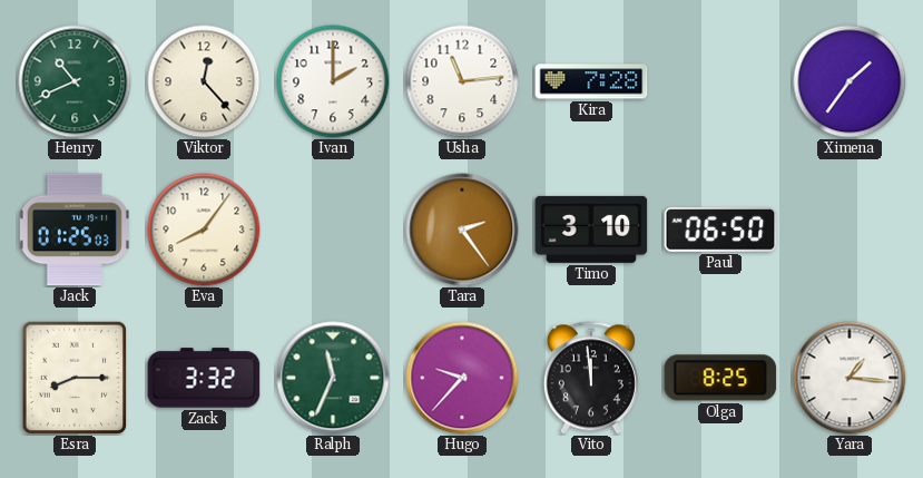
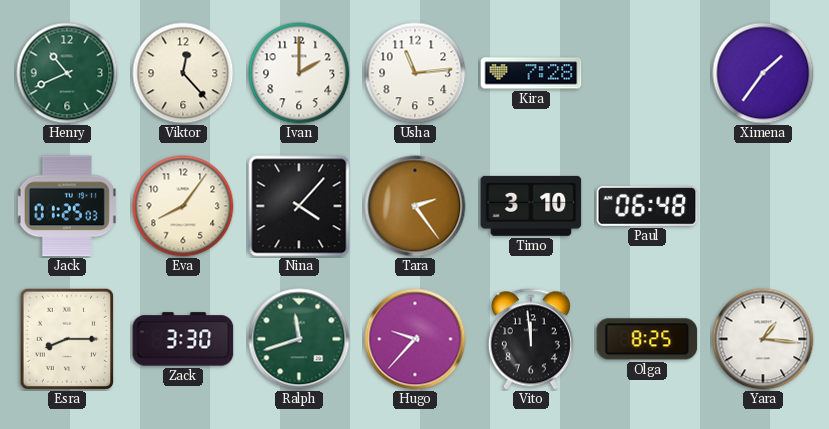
Nina: none -> 4:07
Paul: 06:50 -> 06:48
Zack: 3:32 -> 3:30
Ralph: 11:34 -> 11:42
